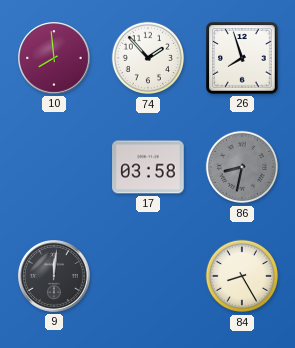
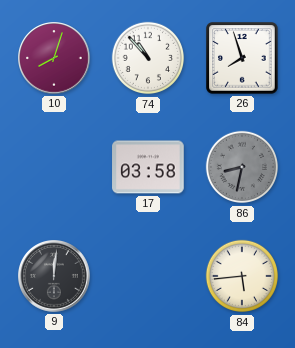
10: 7:59 -> 8:03
74: 1:53 -> 10:53
84: 8:25 -> 5:44
